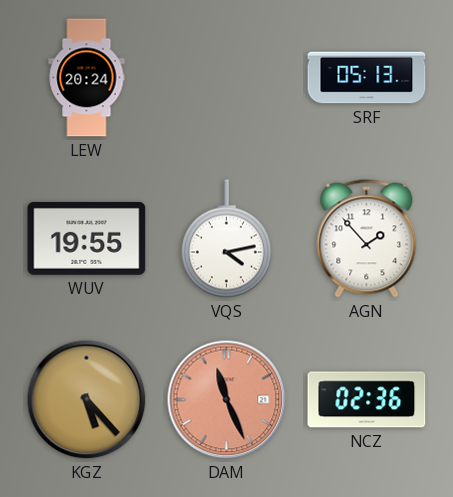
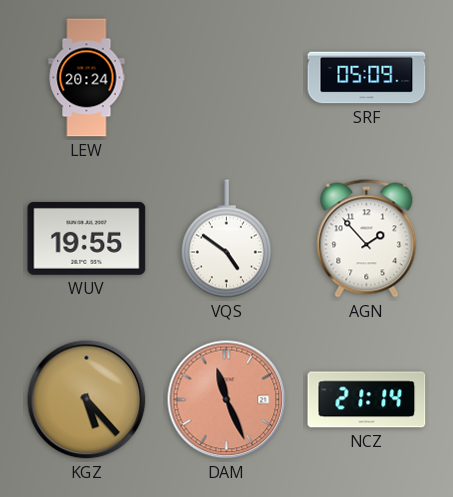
SRF: 05:13 -> 05:09
VQS: 4:13 -> 4:51
NCZ: 02:36 -> 21:14
